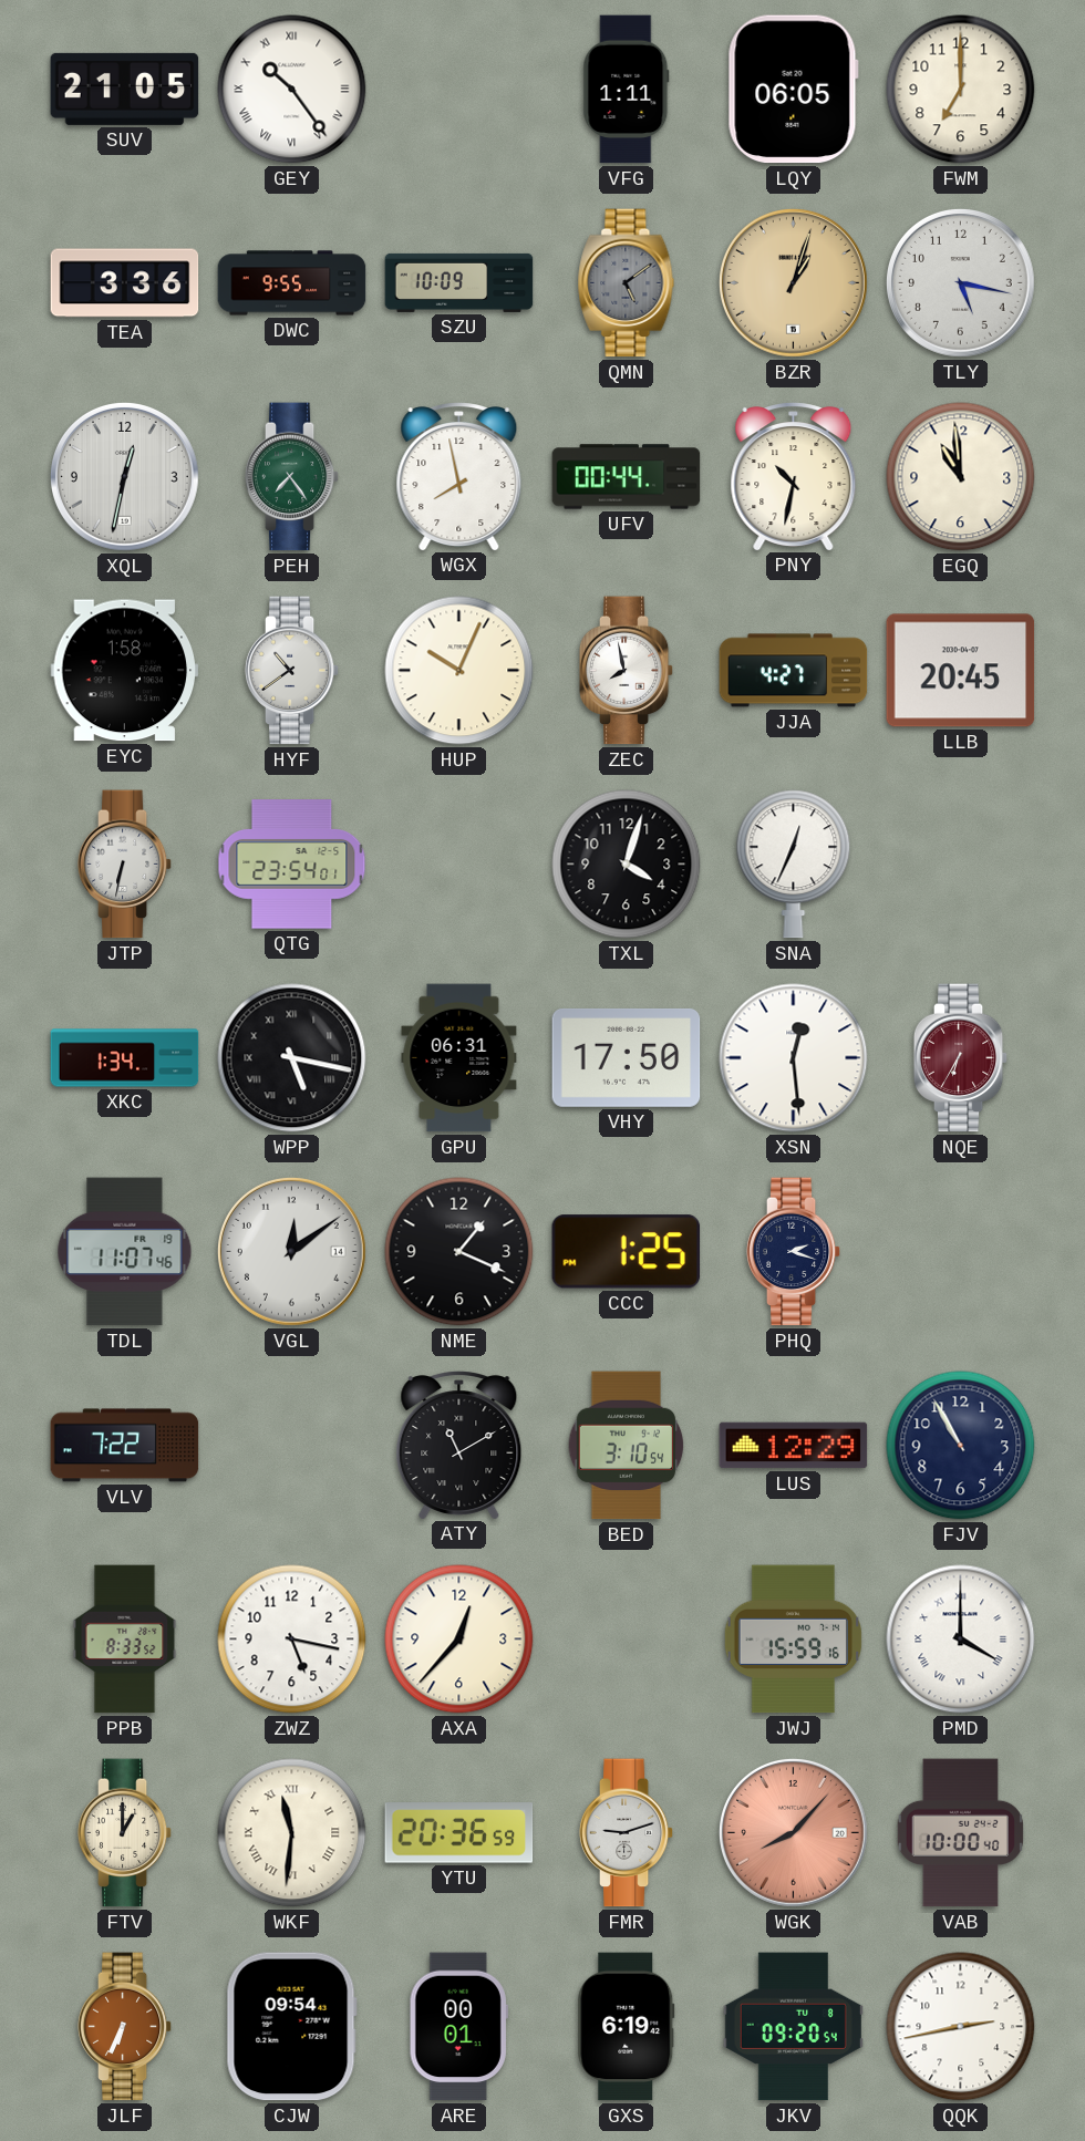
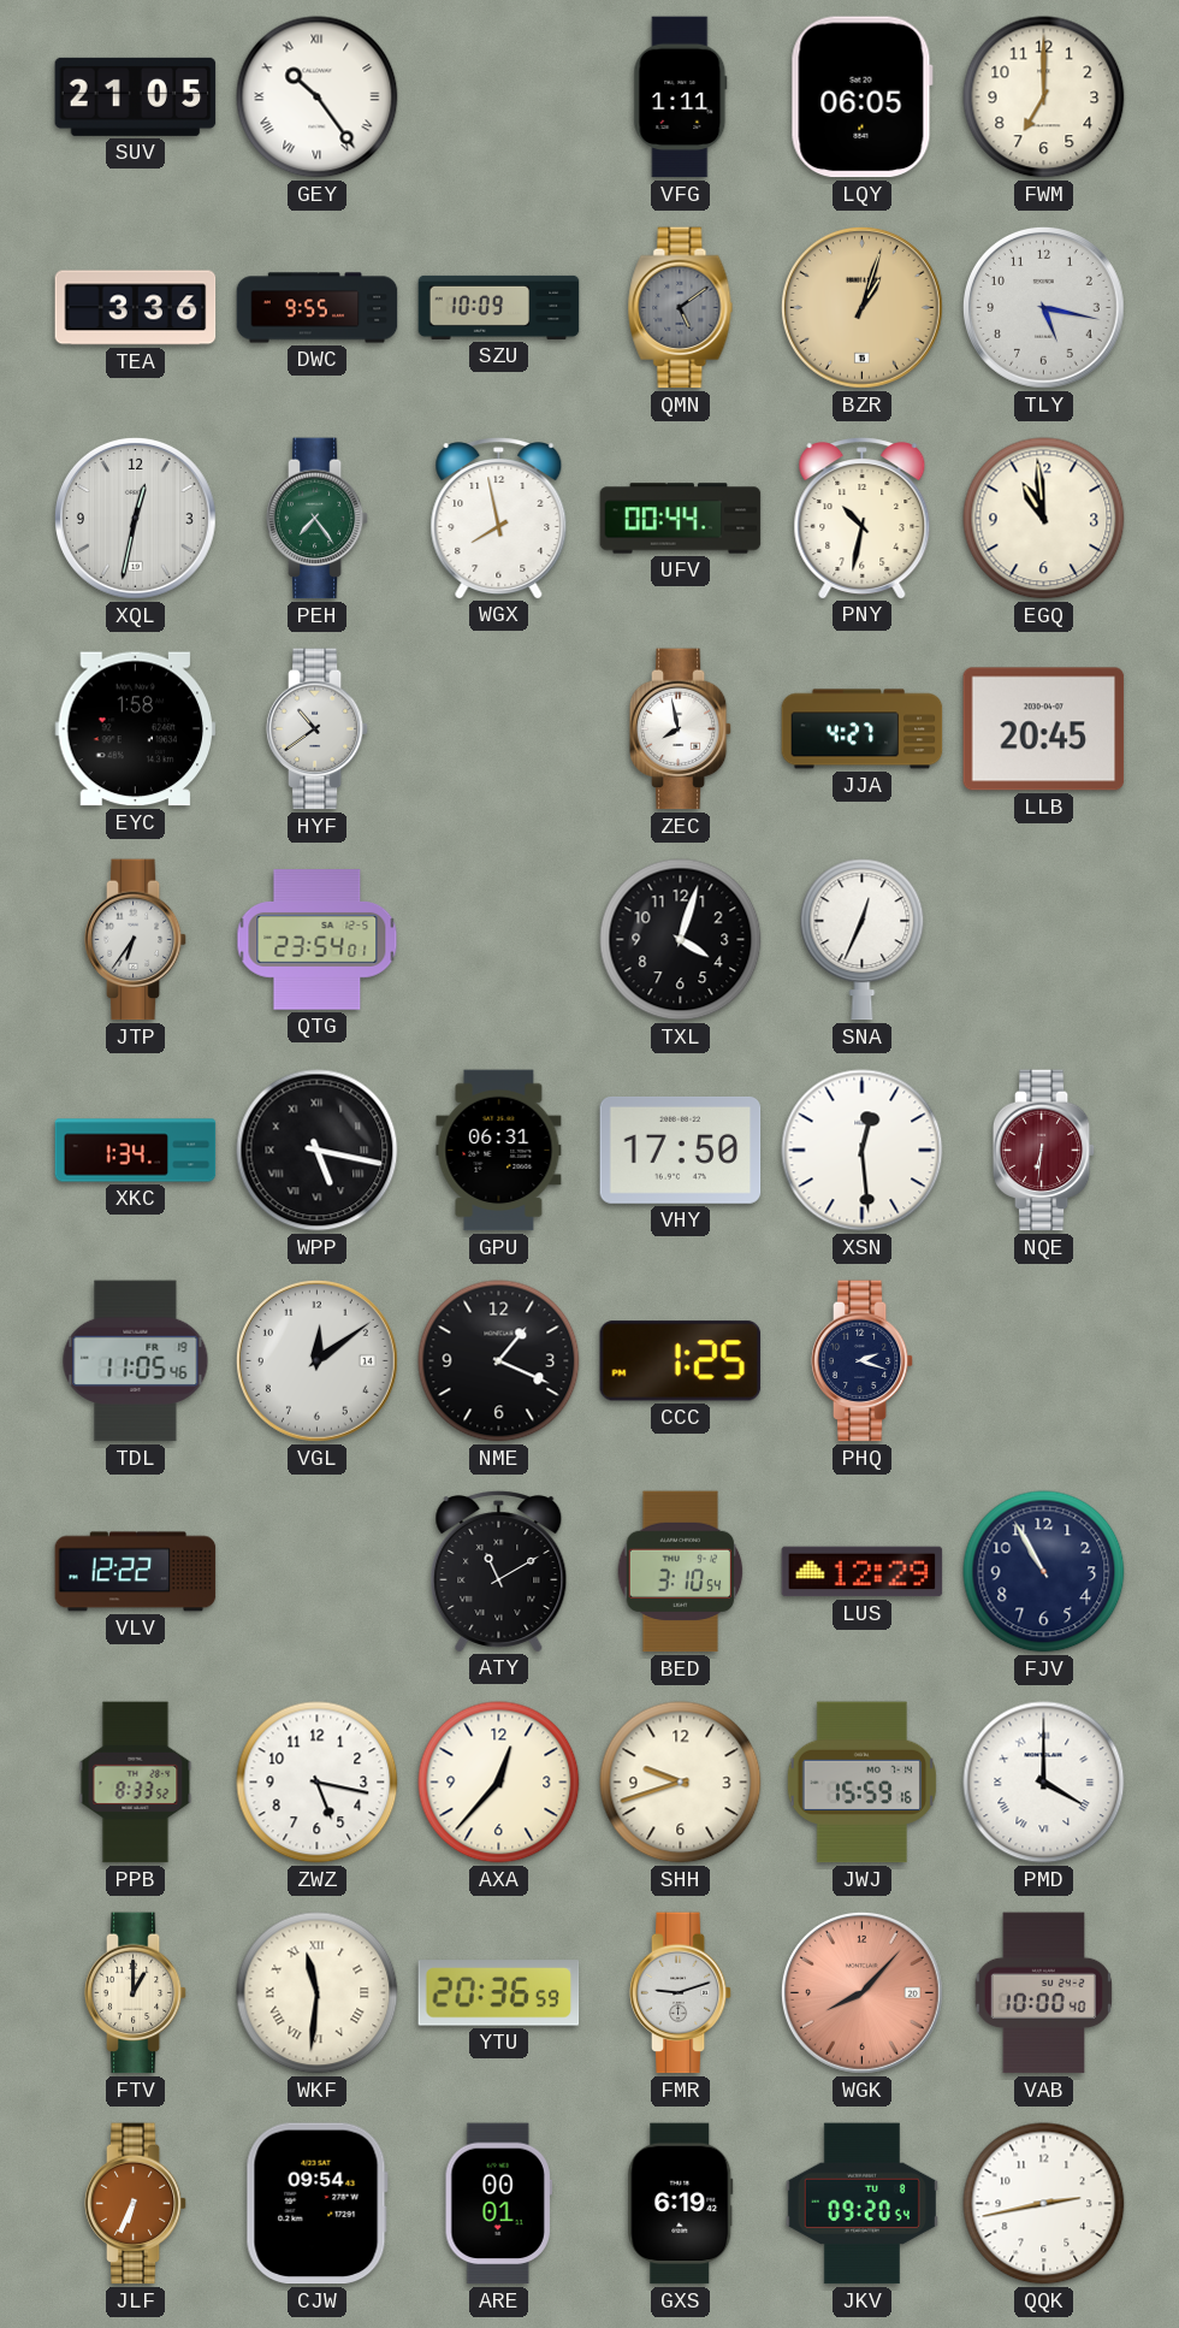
HUP: 10:04 -> none
JTP: 6:32 -> 6:36
NQE: 6:35 -> 6:31
TDL: 11:07 -> 11:05
VLV: 7:22 -> 12:22
SHH: none -> 9:42
